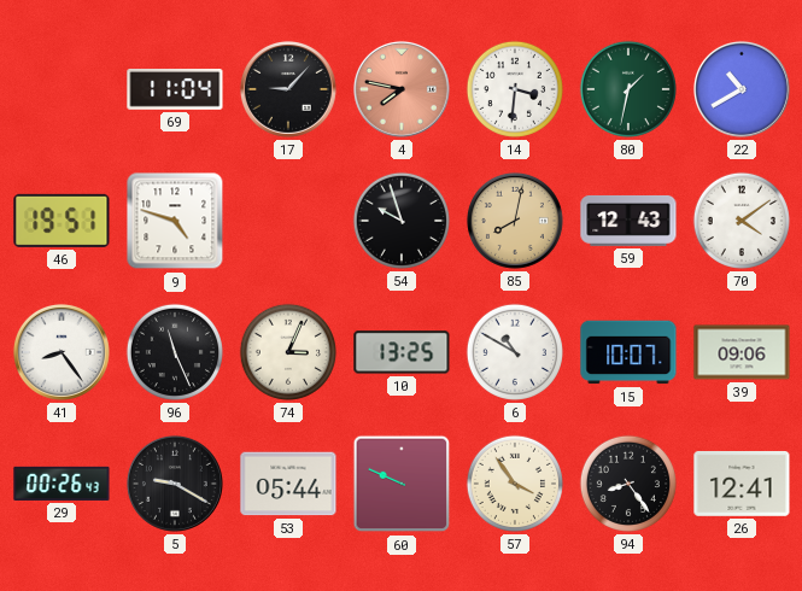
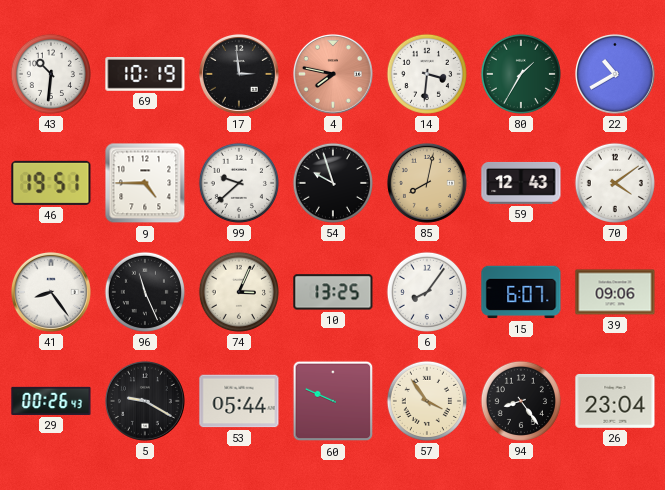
43: none -> 10:31
69: 11:04 -> 10:19
17: 9:07 -> 2:59
80: 1:32 -> 1:35
9: 4:48 -> 4:45
99: none -> 9:38
6: 10:50 -> 8:06
15: 10:07 -> 6:07
26: 12:41 -> 23:04
